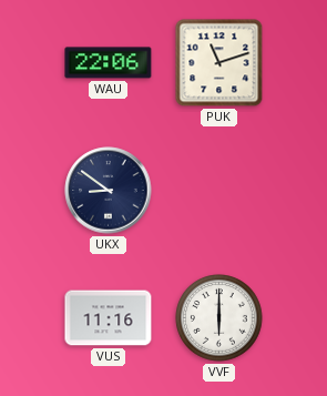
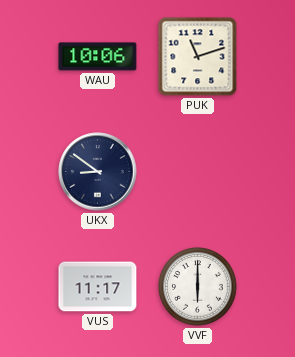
WAU: 22:06 -> 10:06
VUS: 11:16 -> 11:17
